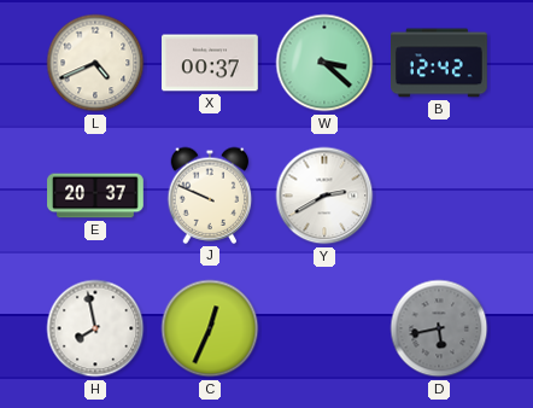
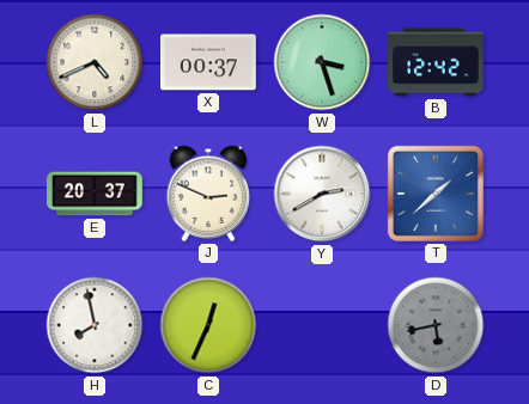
W: 3:22 -> 3:27
J: 9:49 -> 2:49
T: none -> 1:38
